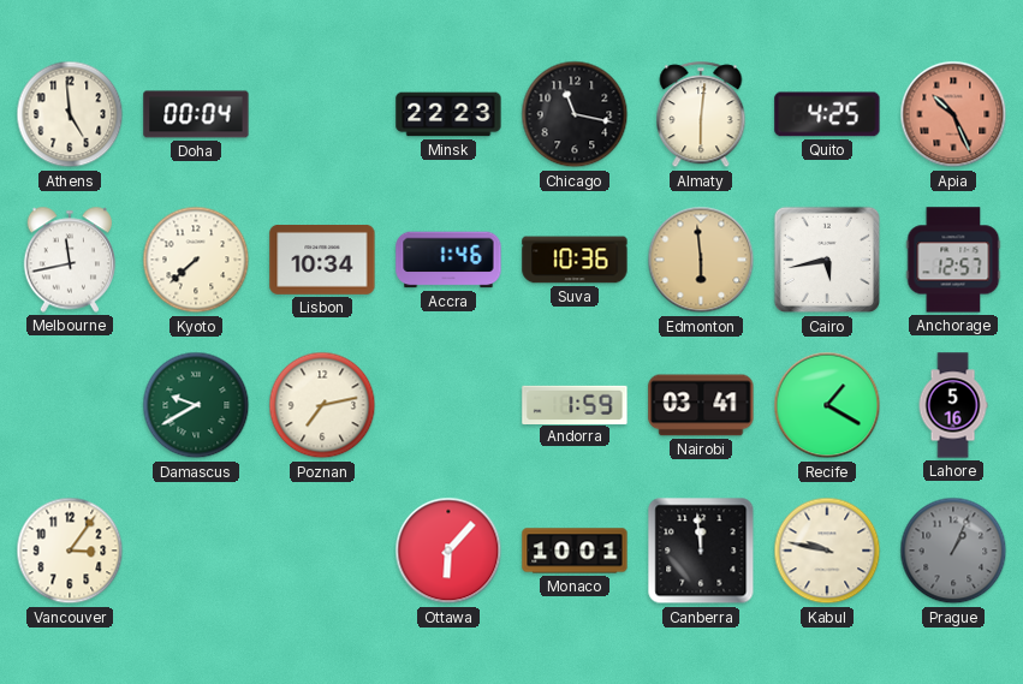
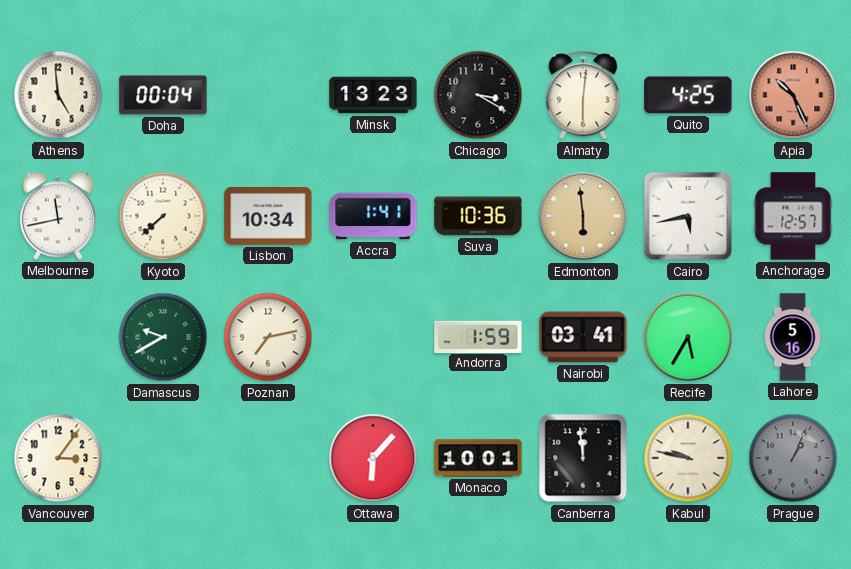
Minsk: 22:23 -> 13:23
Chicago: 11:17 -> 3:20
Accra: 1:46 -> 1:41
Recife: 1:20 -> 5:35
